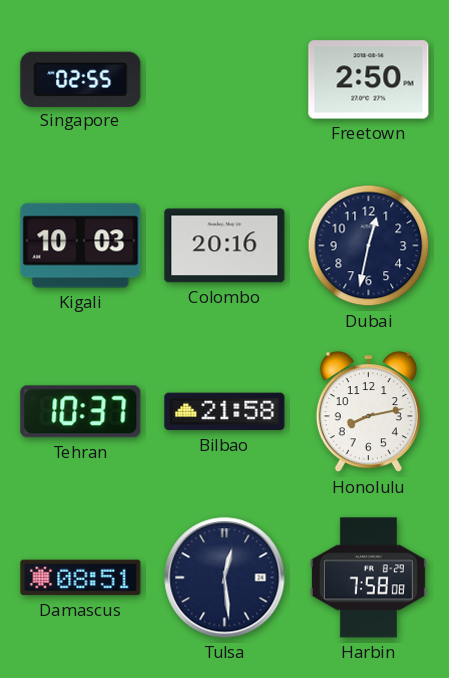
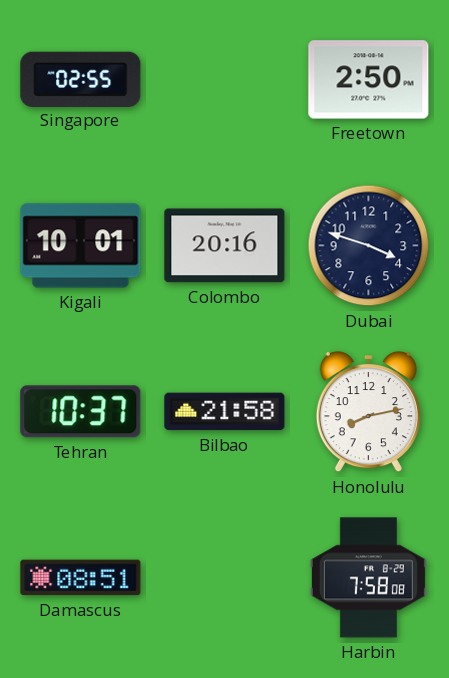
Kigali: 10:03 -> 10:01
Dubai: 12:32 -> 3:48
Tulsa: 12:29 -> none
